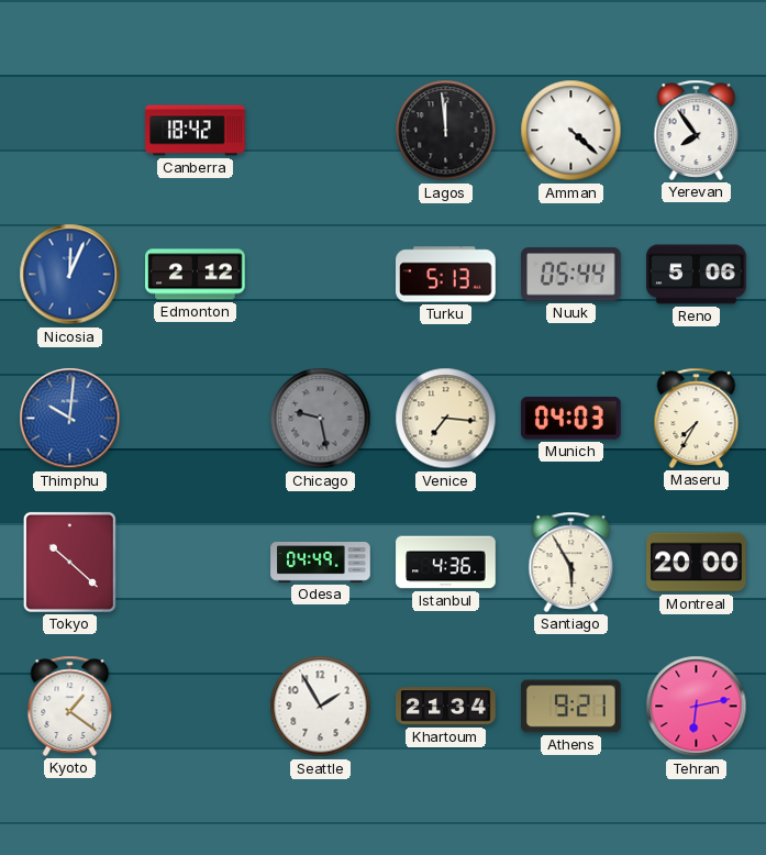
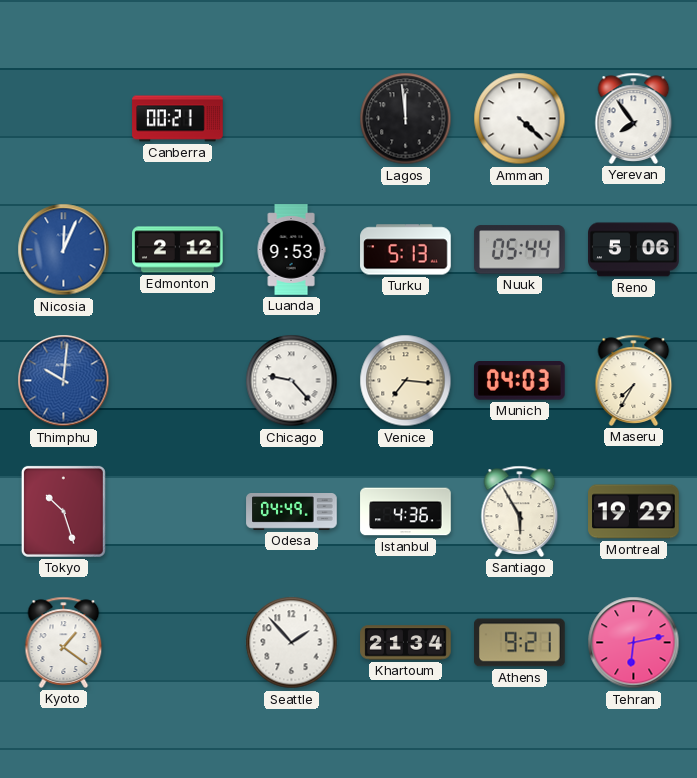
Canberra: 18:42 -> 00:21
Luanda: none -> 9:53
Chicago: 9:28 -> 9:23
Chicago dial: grey -> white
Tokyo: 10:22 -> 10:27
Montreal: 20:00 -> 19:29
Seattle: 1:55 -> 1:53
